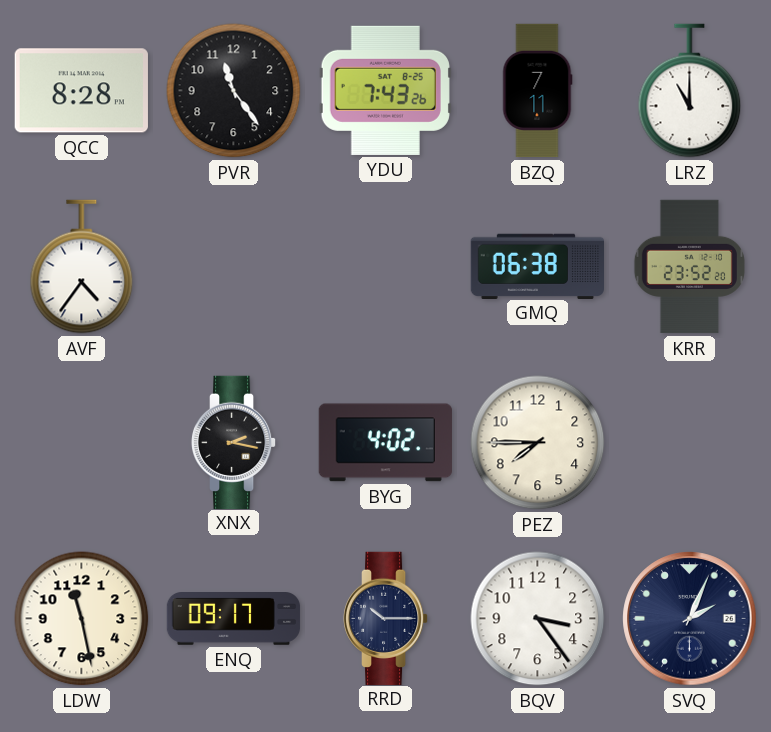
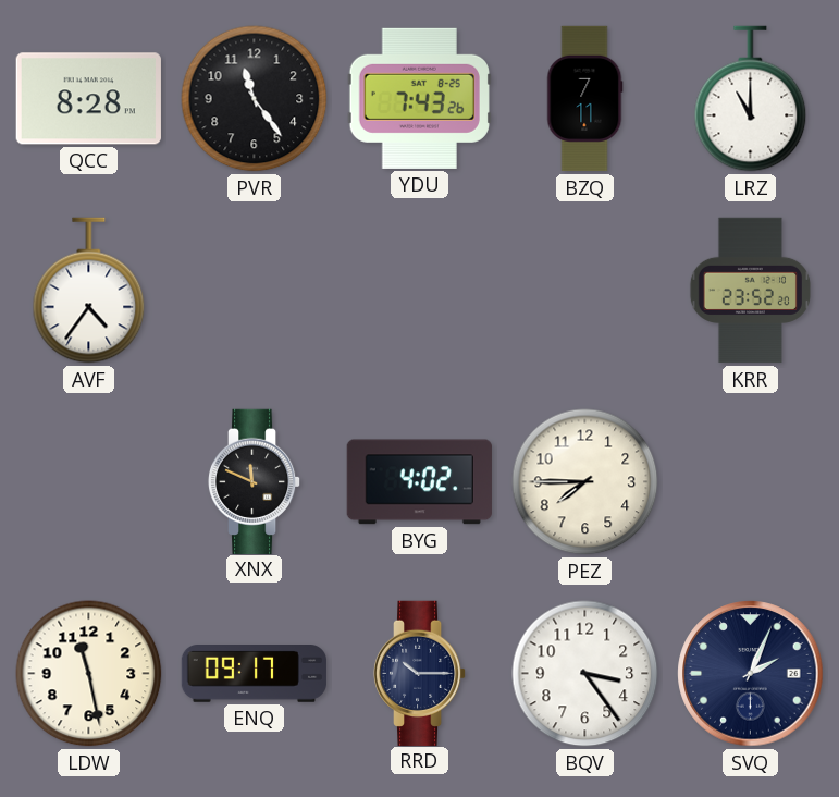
GMQ: 06:38 -> none
XNX: 2:17 -> 11:49
